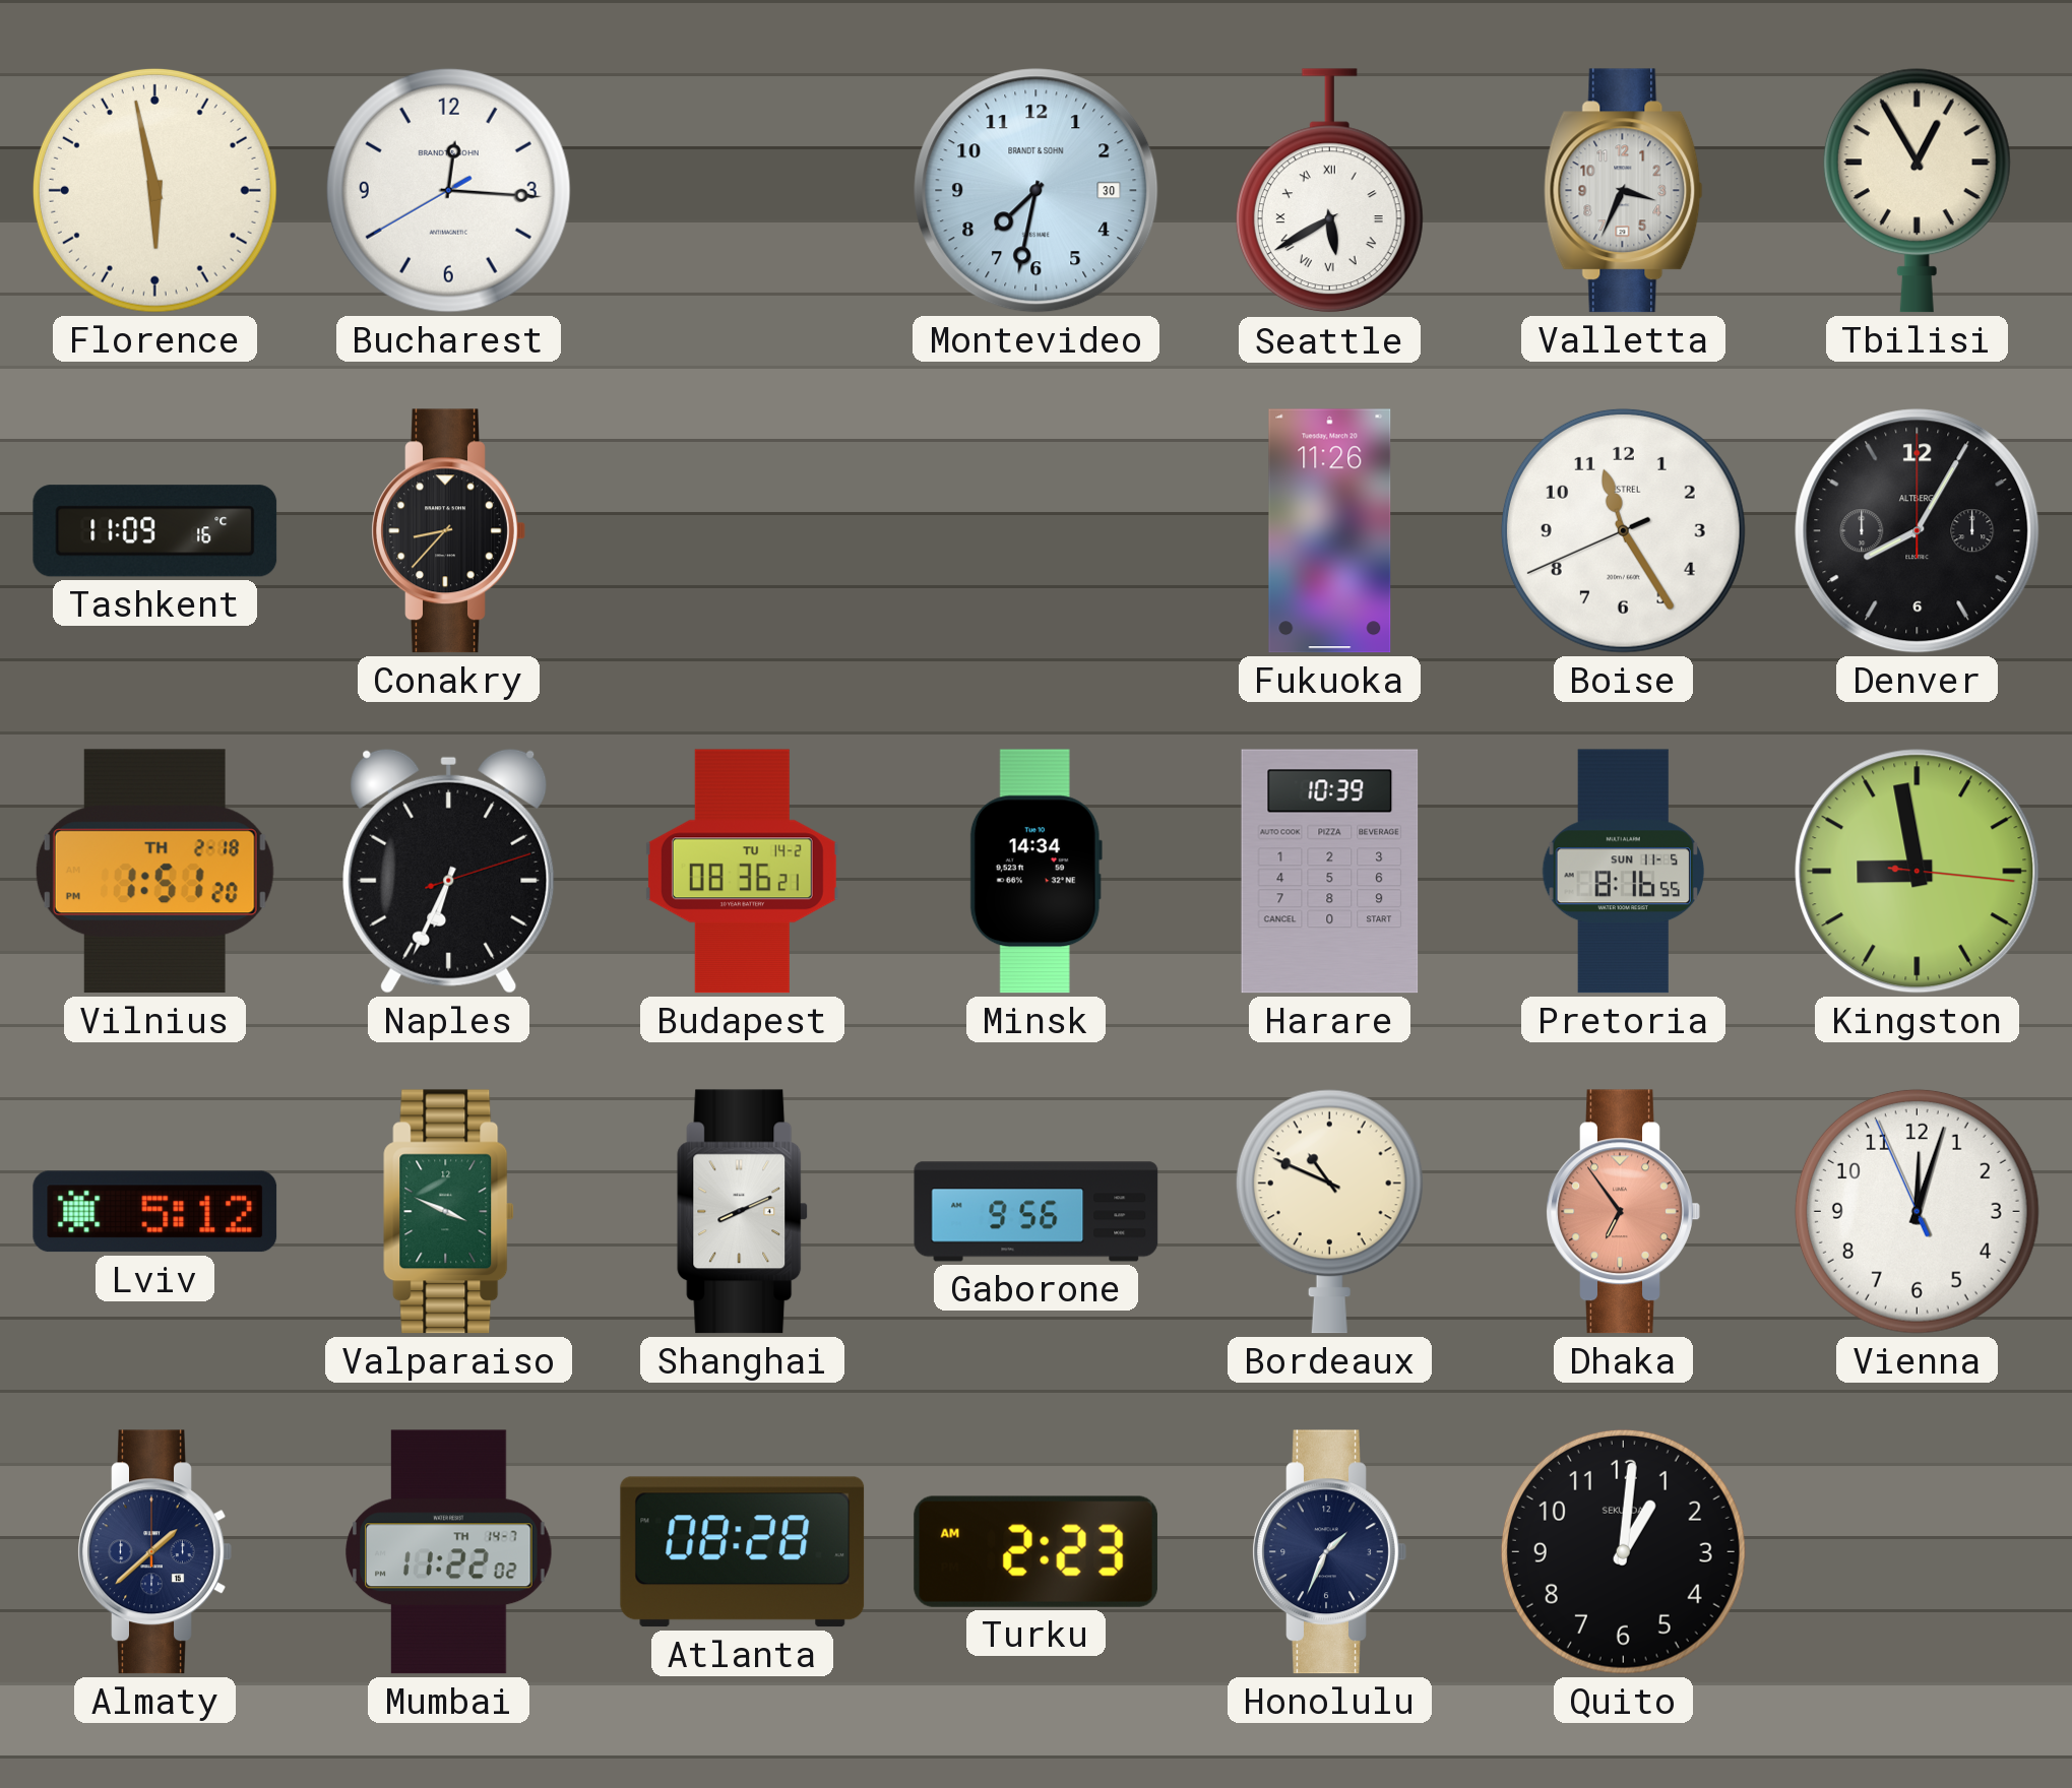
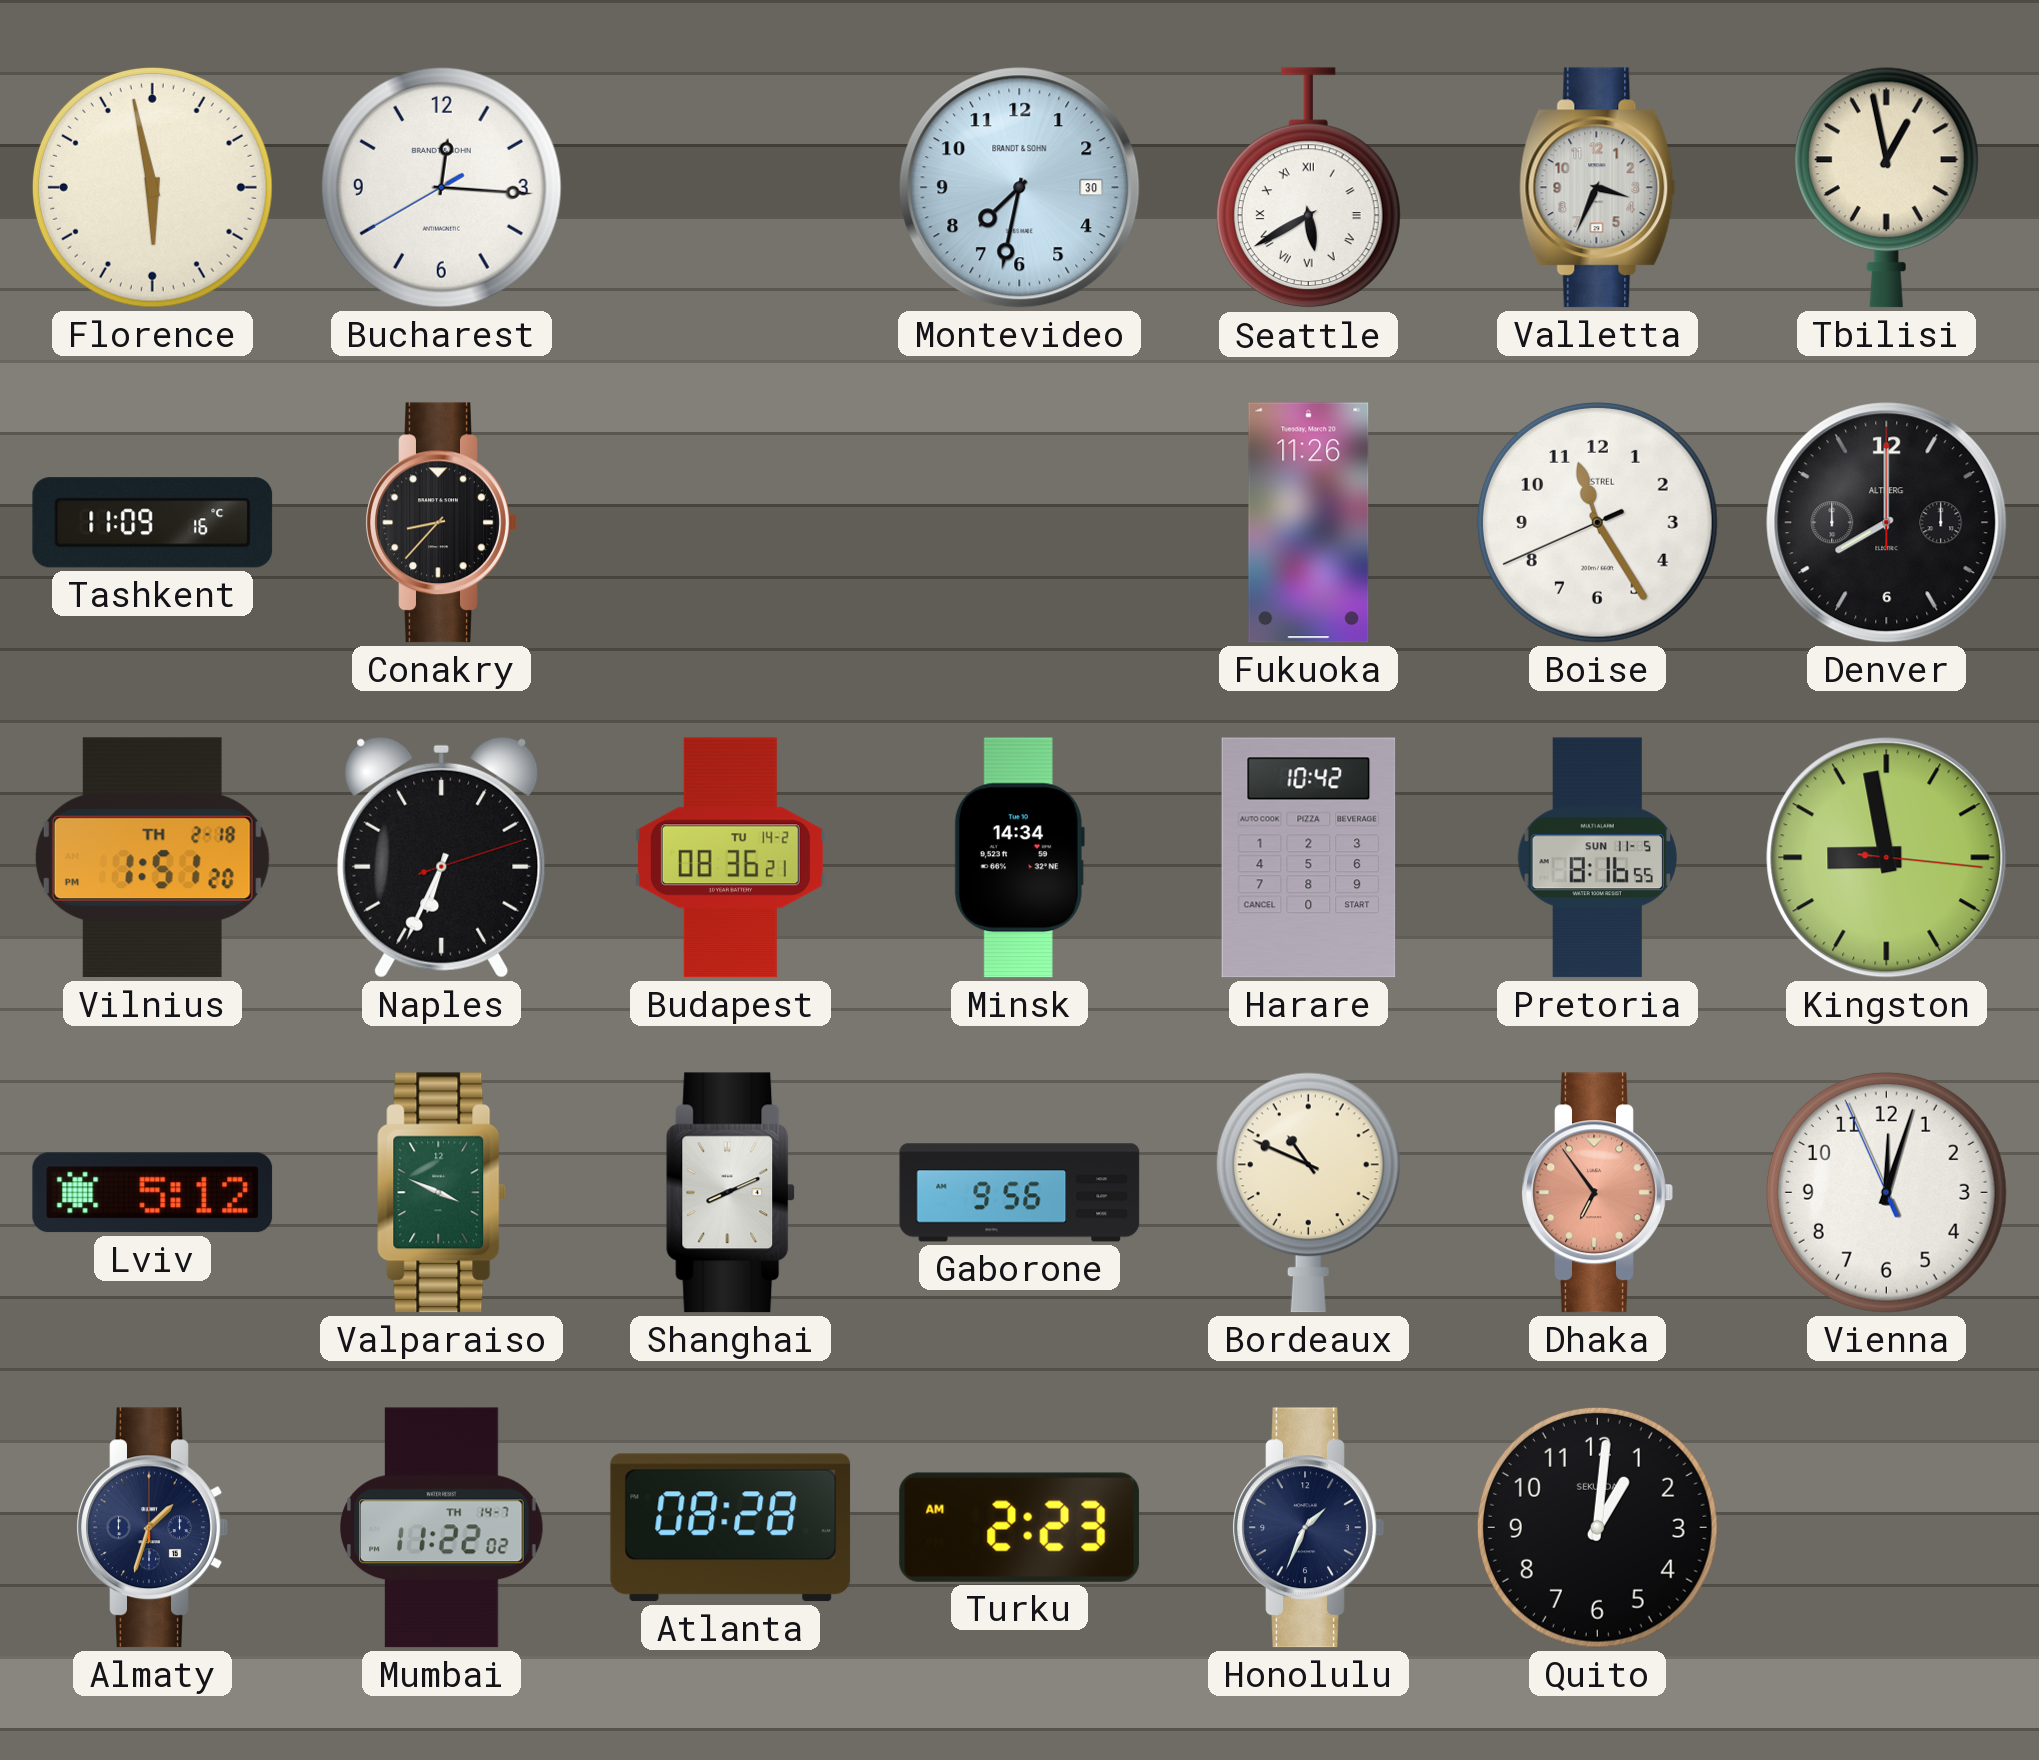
Tbilisi: 12:55 -> 12:58
Denver: 8:05 -> 8:00
Harare: 10:39 -> 10:42
Almaty: 1:38 -> 1:33
